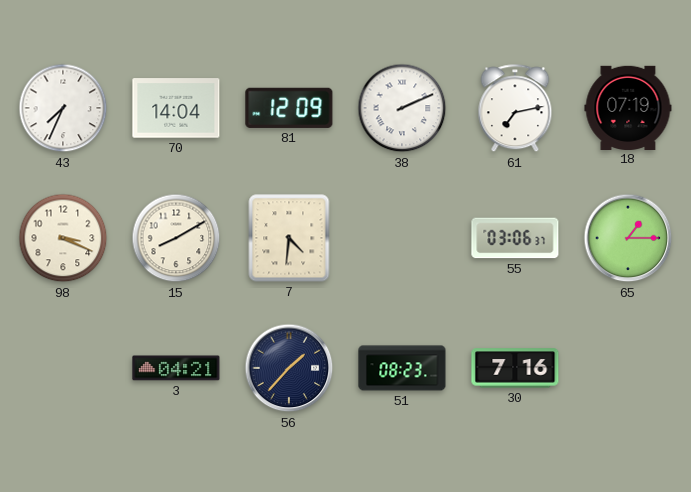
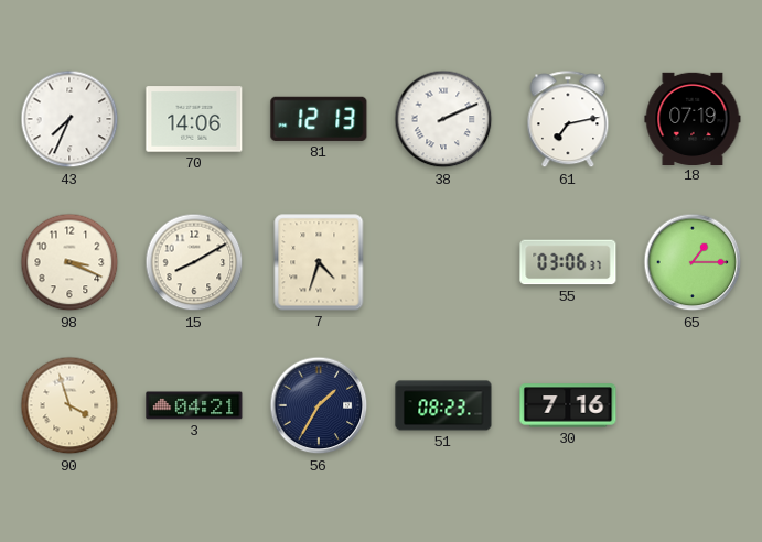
70: 14:04 -> 14:06
81: 12:09 -> 12:13
7: 4:31 -> 4:33
90: none -> 3:57
56: 1:37 -> 1:35
